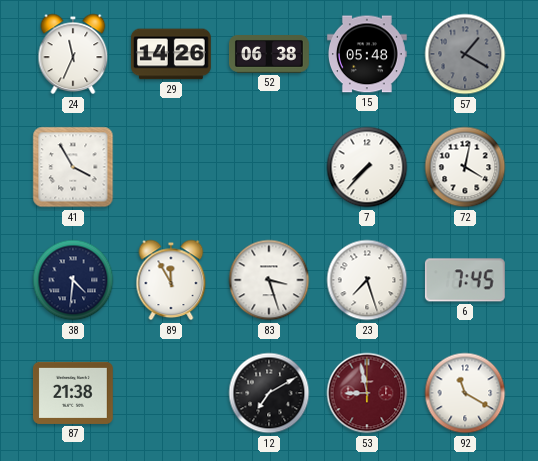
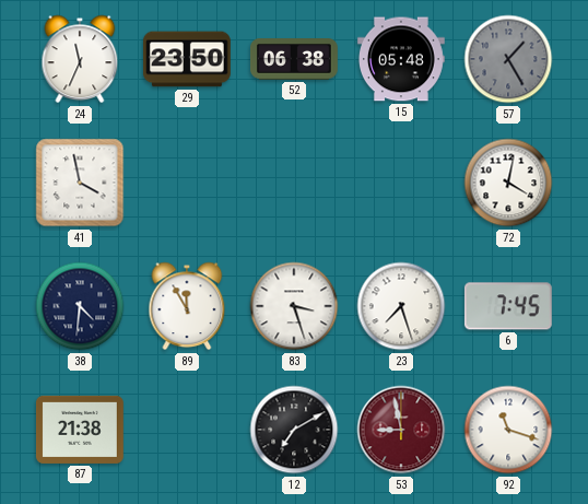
29: 14:26 -> 23:50
57: 1:20 -> 1:25
41: 3:55 -> 3:58
7: 7:37 -> none
92: 11:20 -> 11:18
